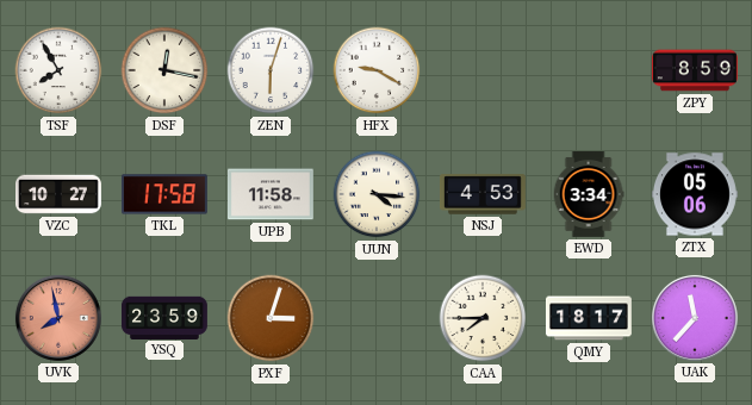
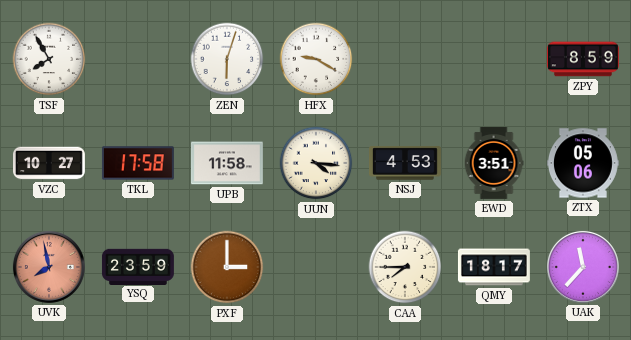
DSF: 12:17 -> none
EWD: 3:34 -> 3:51
PXF: 3:03 -> 3:00
